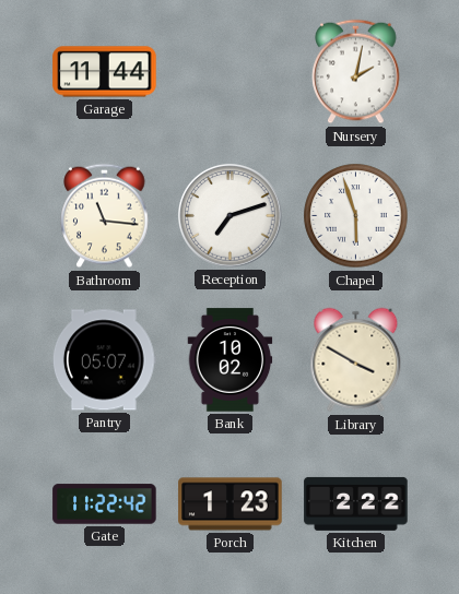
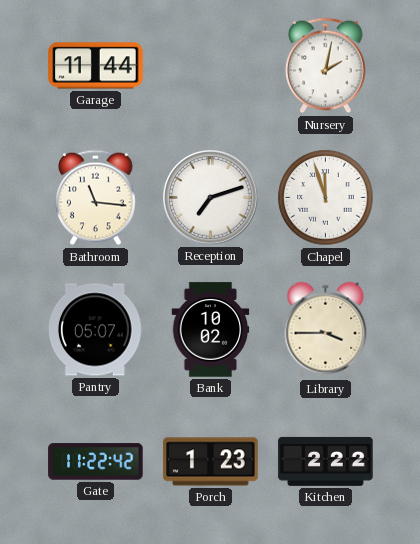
Chapel: 5:57 -> 11:57
Library: 3:50 -> 3:45
